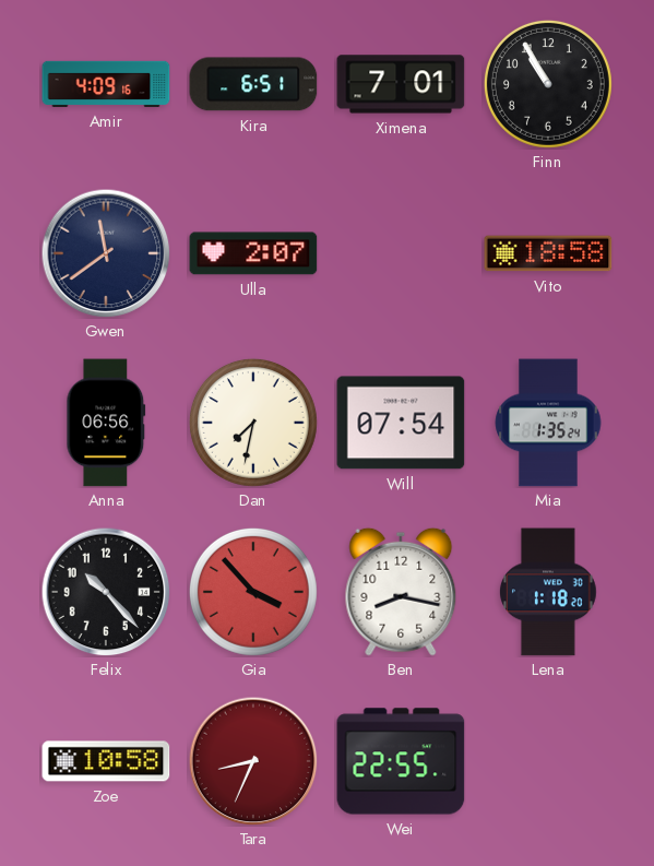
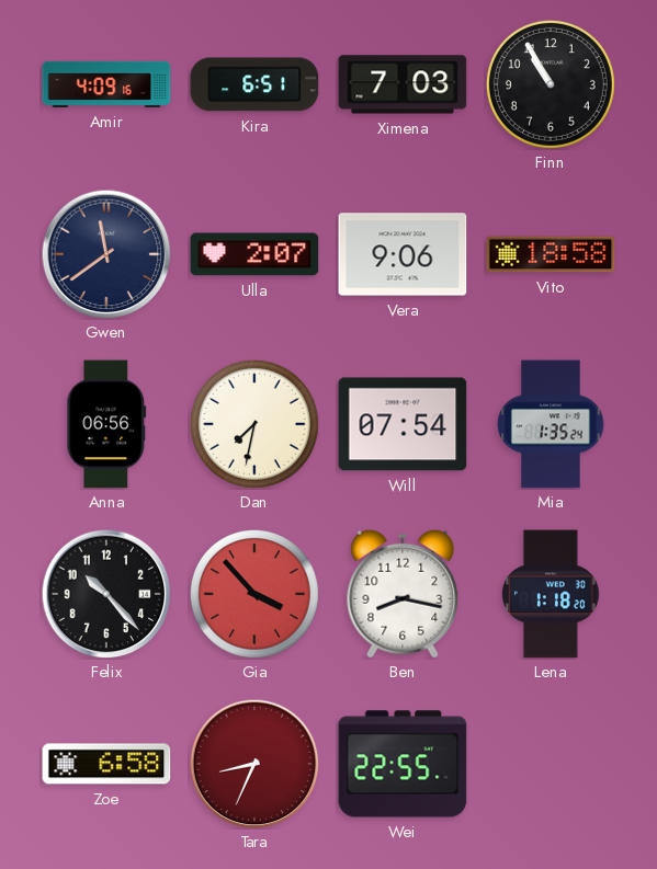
Ximena: 7:01 -> 7:03
Vera: none -> 9:06
Zoe: 10:58 -> 6:58
